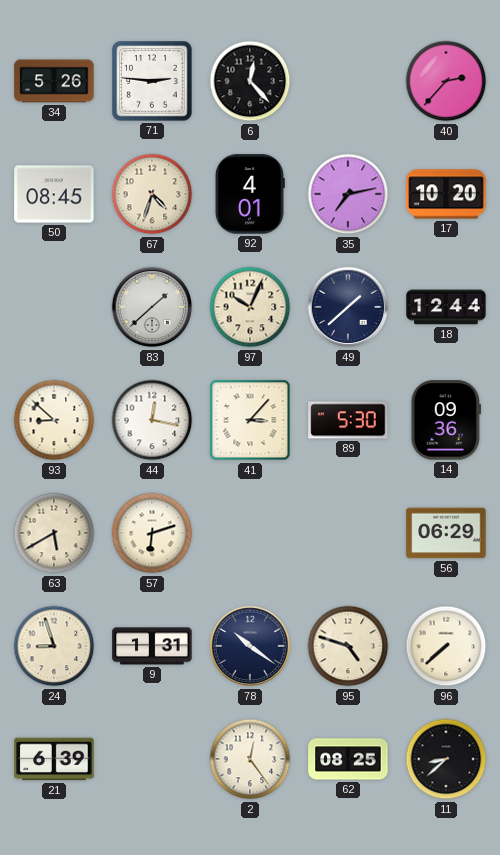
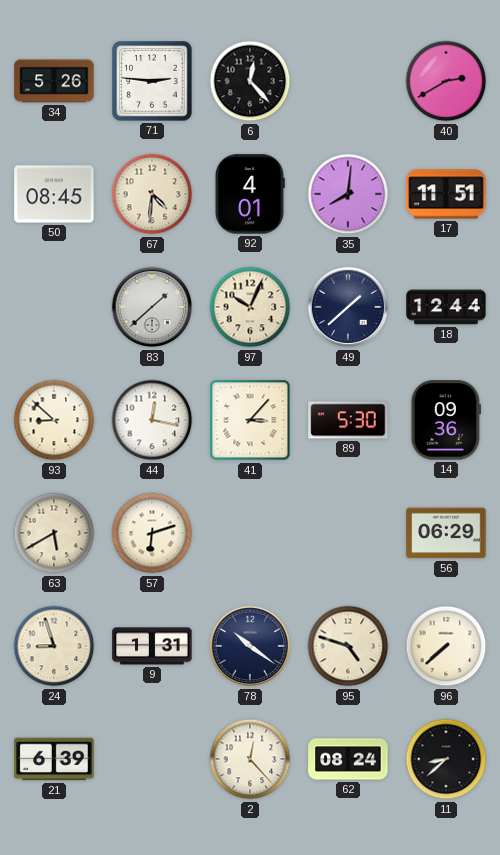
40: 2:37 -> 2:40
67: 4:33 -> 4:31
35: 7:13 -> 8:01
17: 10:20 -> 11:51
2: 12:24 -> 12:23
62: 08:25 -> 08:24
